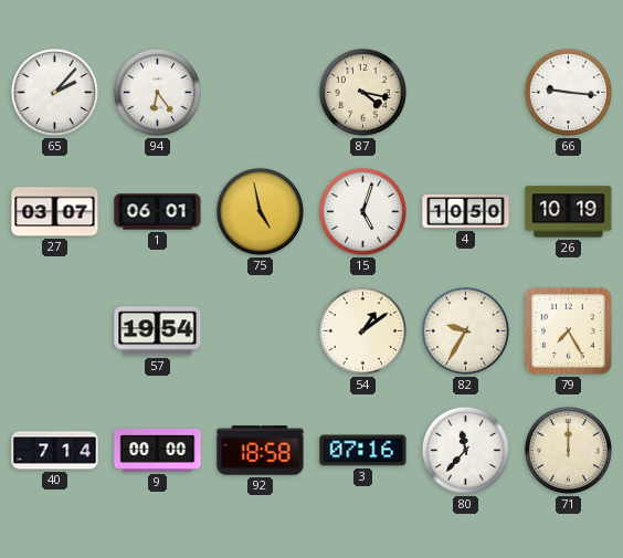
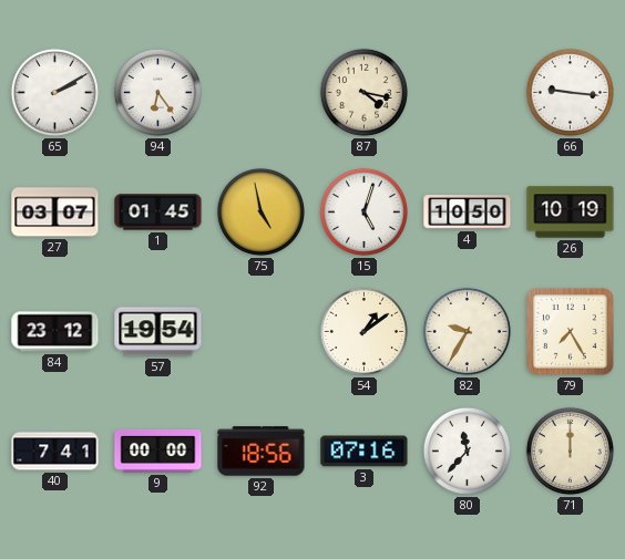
65: 2:07 -> 2:10
1: 06:01 -> 01:45
84: none -> 23:12
40: 7:14 -> 7:41
92: 18:58 -> 18:56
